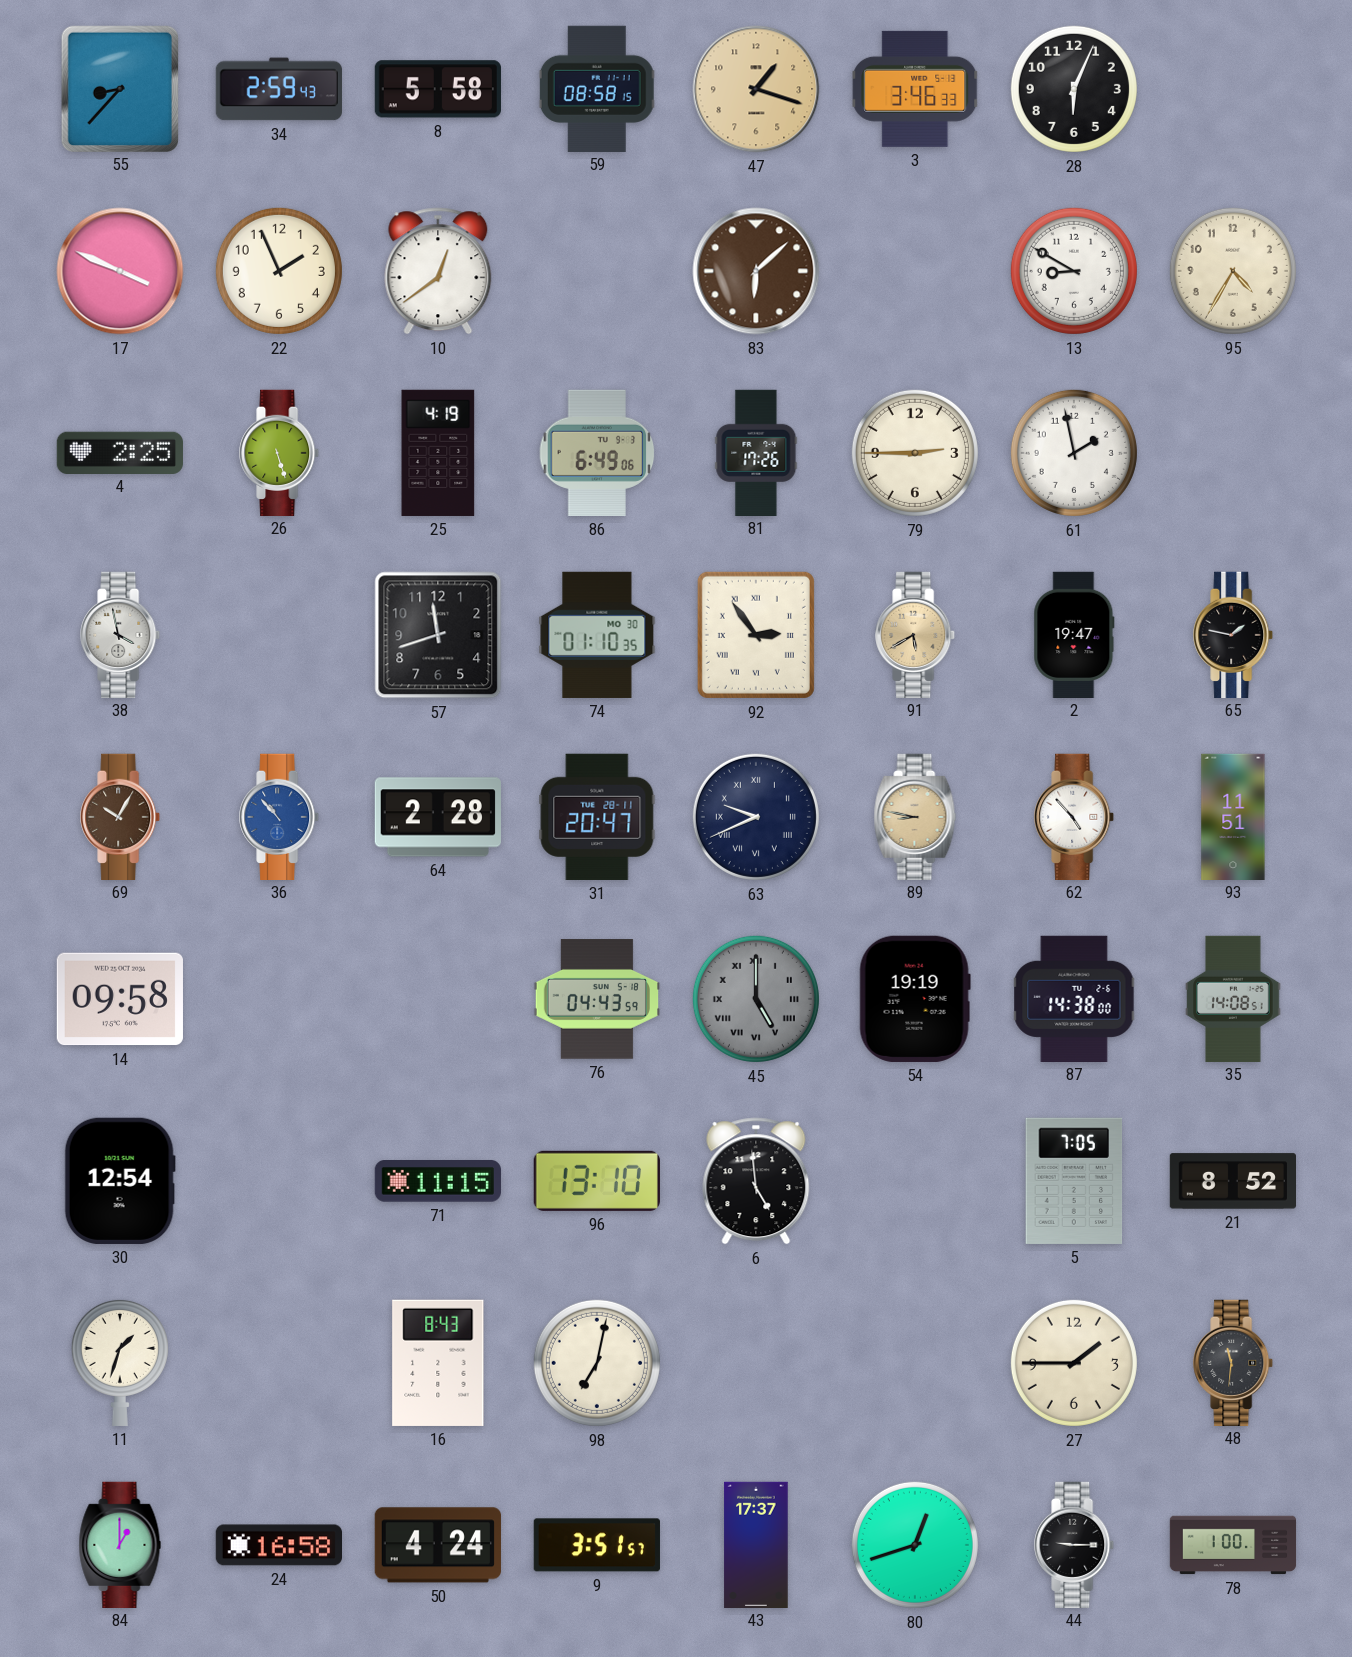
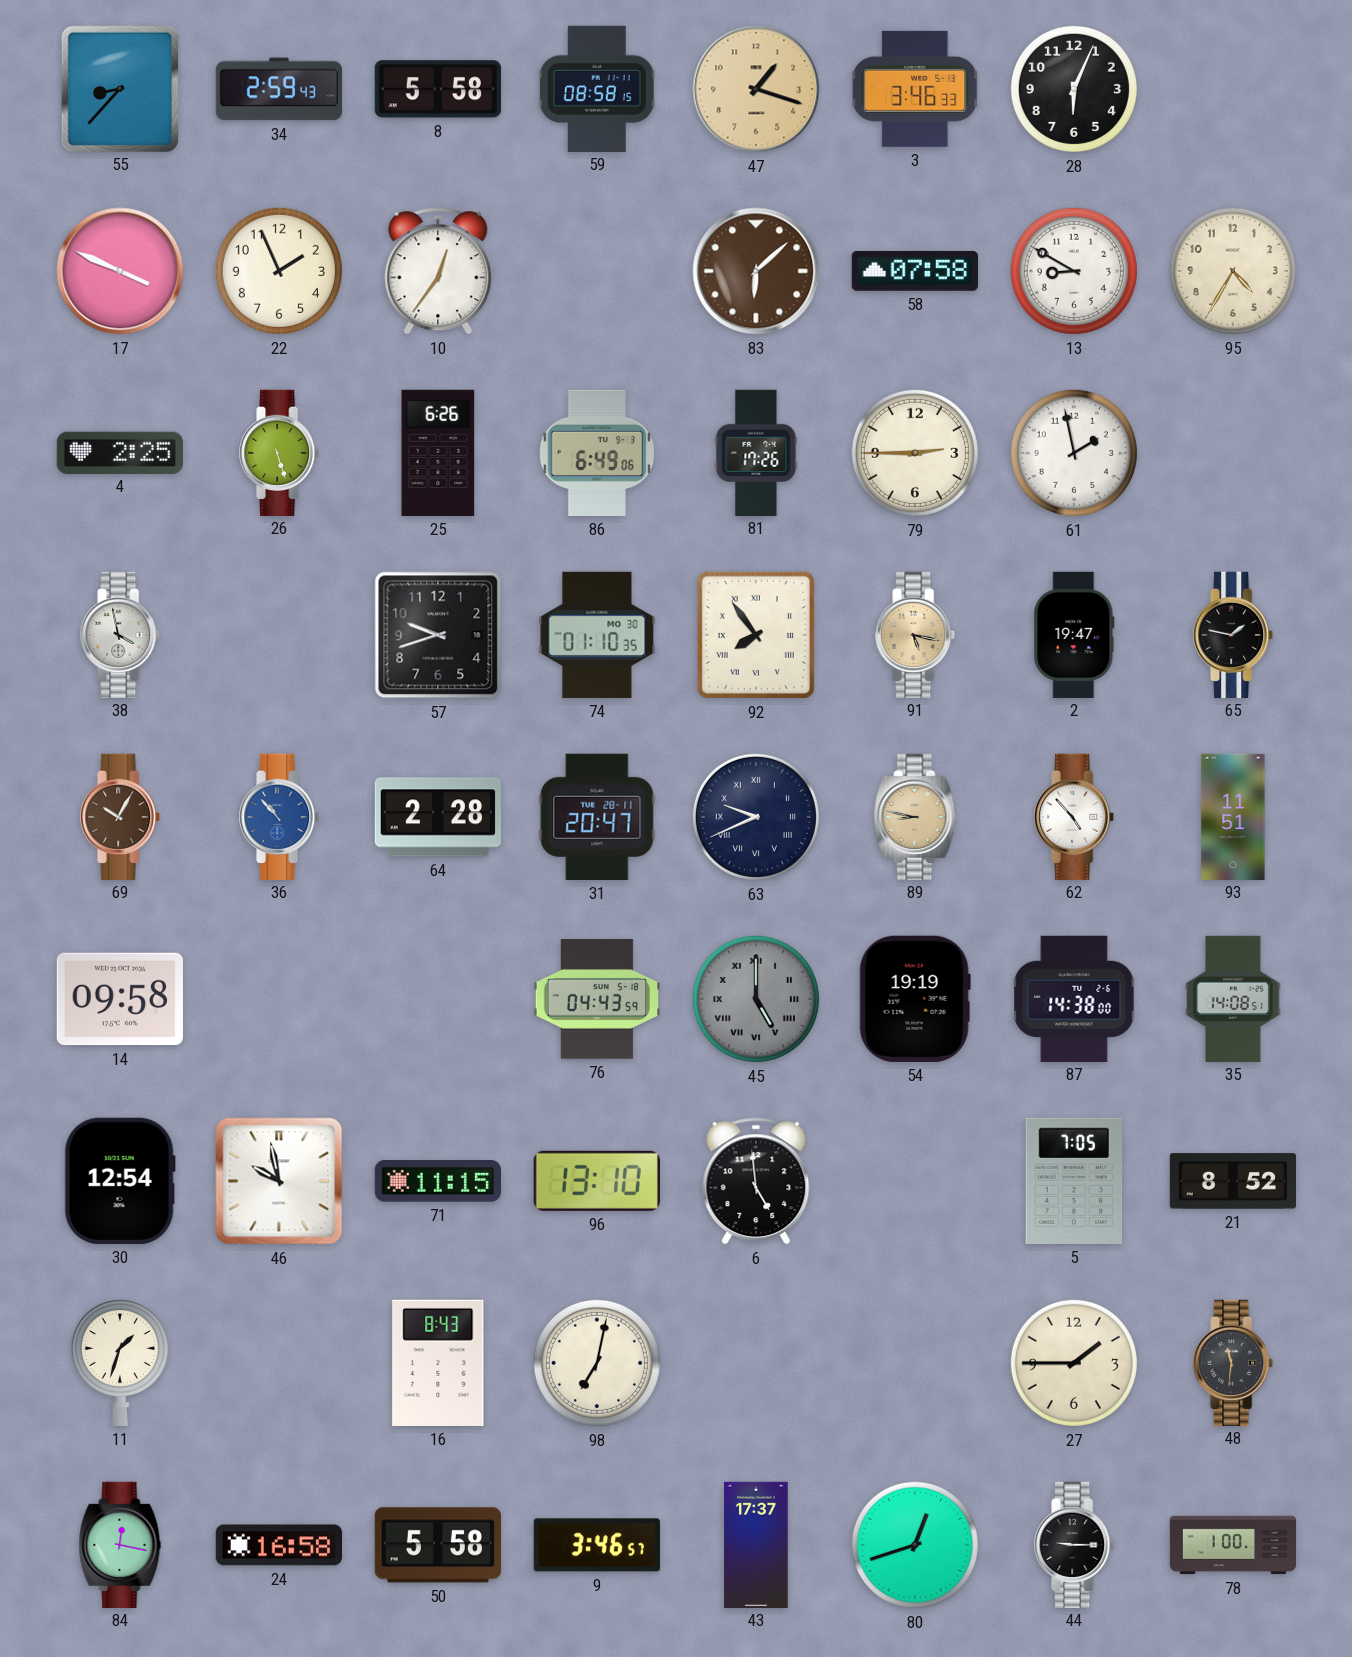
10: 12:39 -> 12:36
58: none -> 07:58
25: 4:19 -> 6:26
57: 11:42 -> 9:42
92: 2:54 -> 7:54
91: 5:40 -> 5:17
46: none -> 9:58
84: 1:00 -> 12:17
50: 4:24 -> 5:58
9: 3:51 -> 3:46
